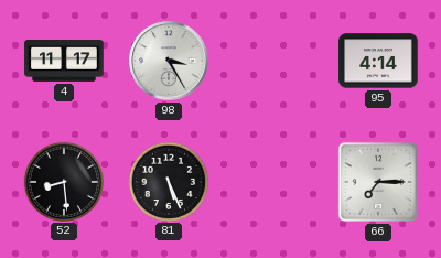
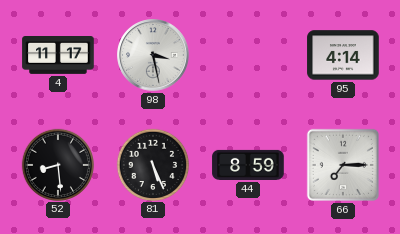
98: 3:25 -> 3:28
44: none -> 8:59
